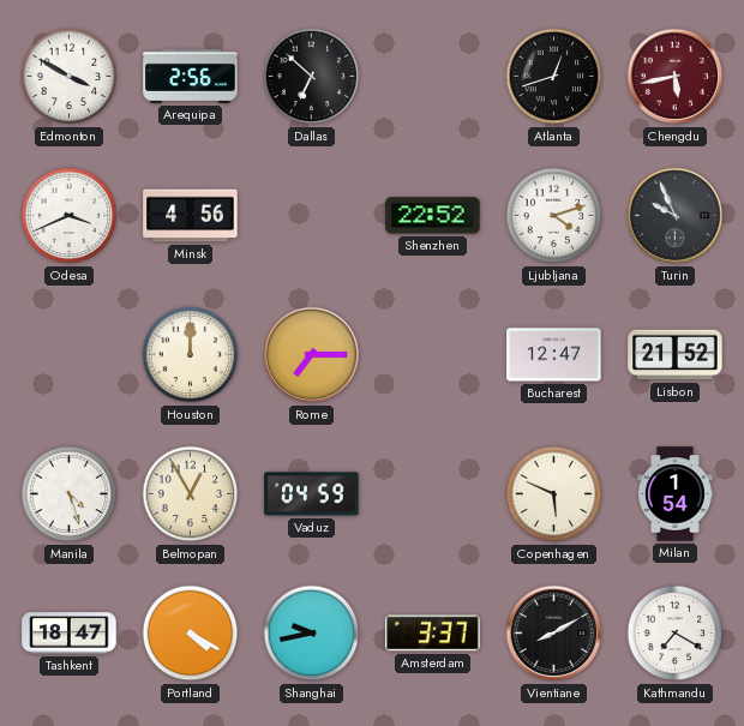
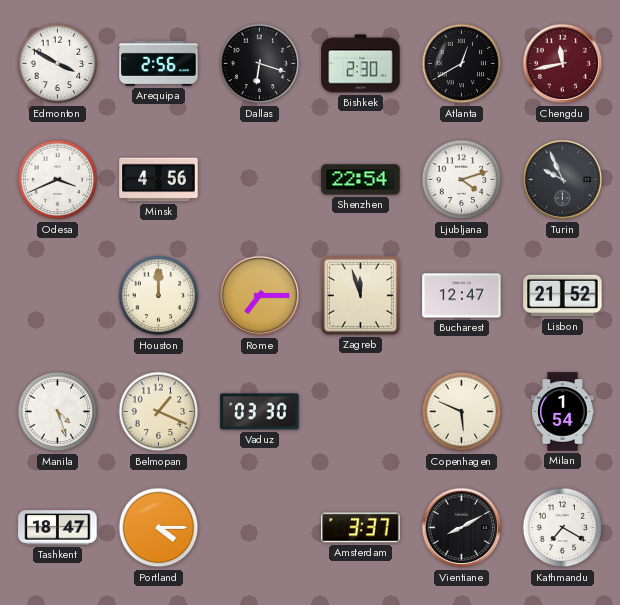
Dallas: 6:52 -> 6:18
Bishkek: none -> 2:30
Atlanta: 12:42 -> 12:40
Chengdu: 5:43 -> 11:43
Shenzhen: 22:52 -> 22:54
Zagreb: none -> 11:57
Belmopan: 12:55 -> 1:19
Vaduz: 04:59 -> 03:30
Portland: 4:20 -> 4:15
Shanghai: 9:43 -> none
